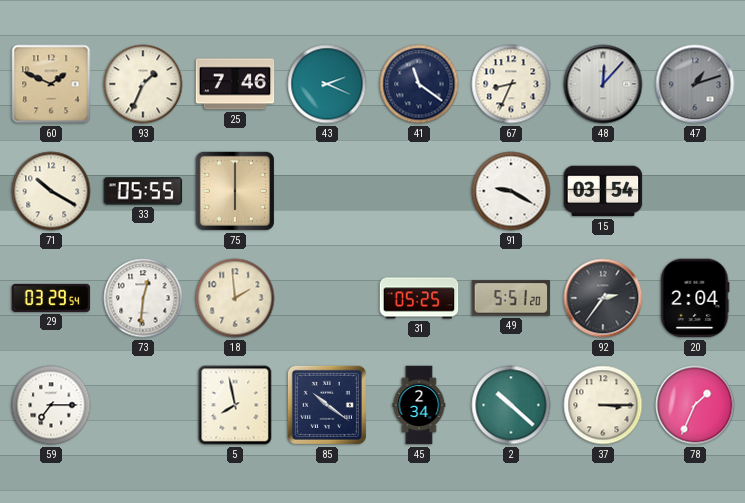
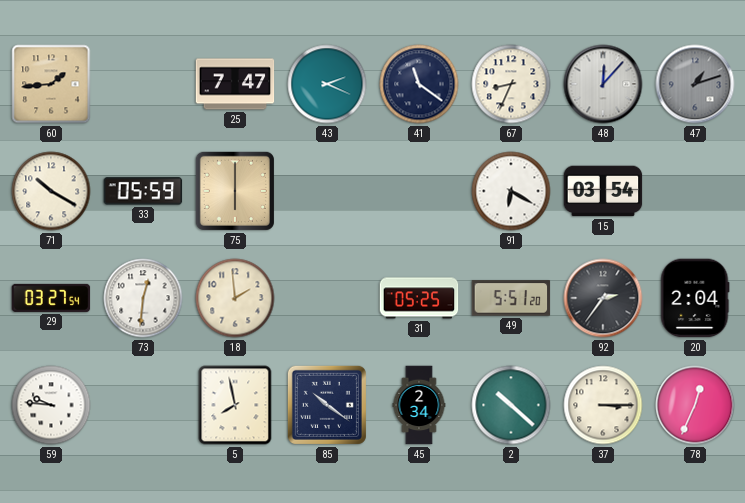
60: 1:49 -> 1:44
93: 1:34 -> none
25: 7:46 -> 7:47
33: 05:55 -> 05:59
91: 9:20 -> 6:20
29: 03:29 -> 03:27
59: 7:15 -> 9:46
78: 1:34 -> 12:34
